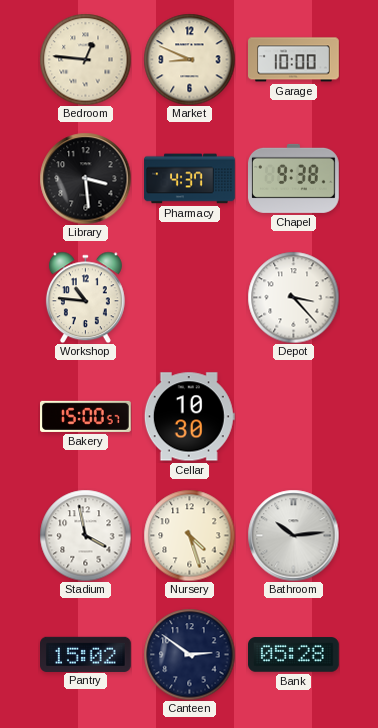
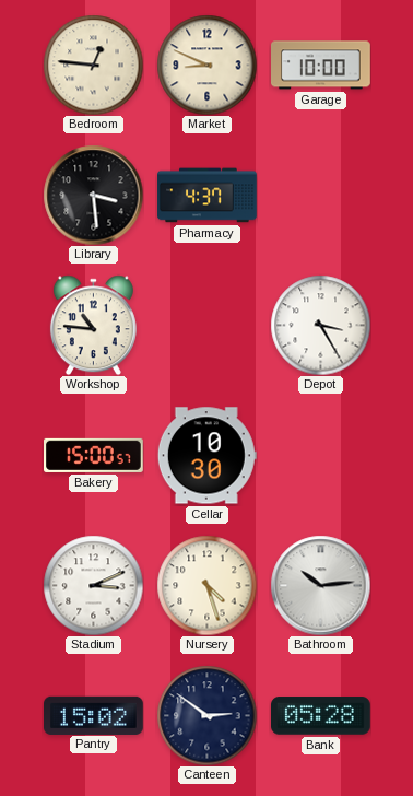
Chapel: 9:38 -> none
Depot: 3:23 -> 3:25
Stadium: 3:58 -> 3:11
